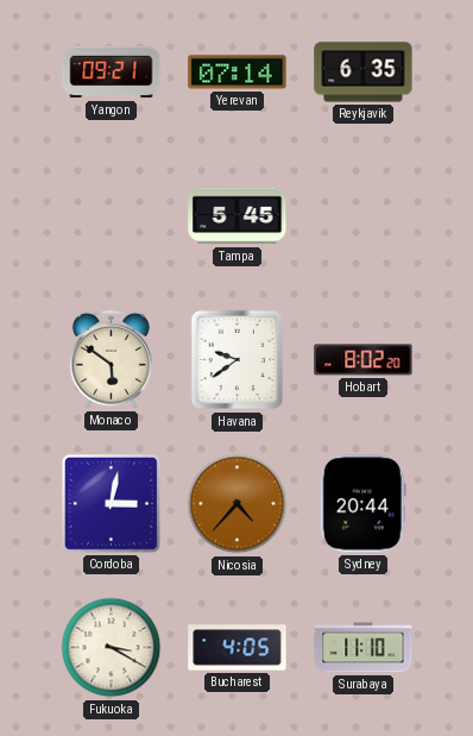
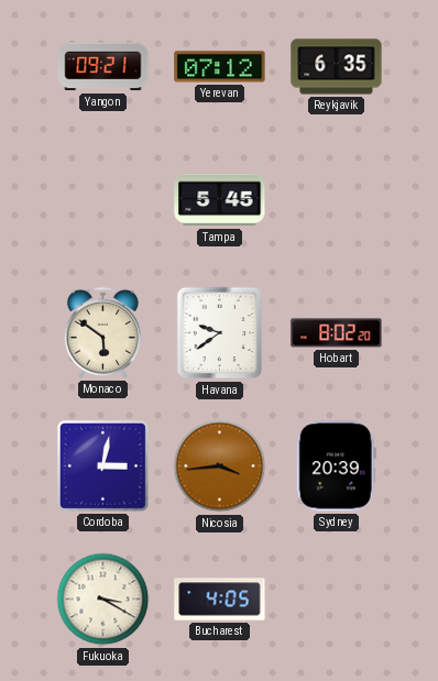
Yerevan: 07:14 -> 07:12
Nicosia: 4:37 -> 3:44
Sydney: 20:44 -> 20:39
Surabaya: 11:10 -> none
